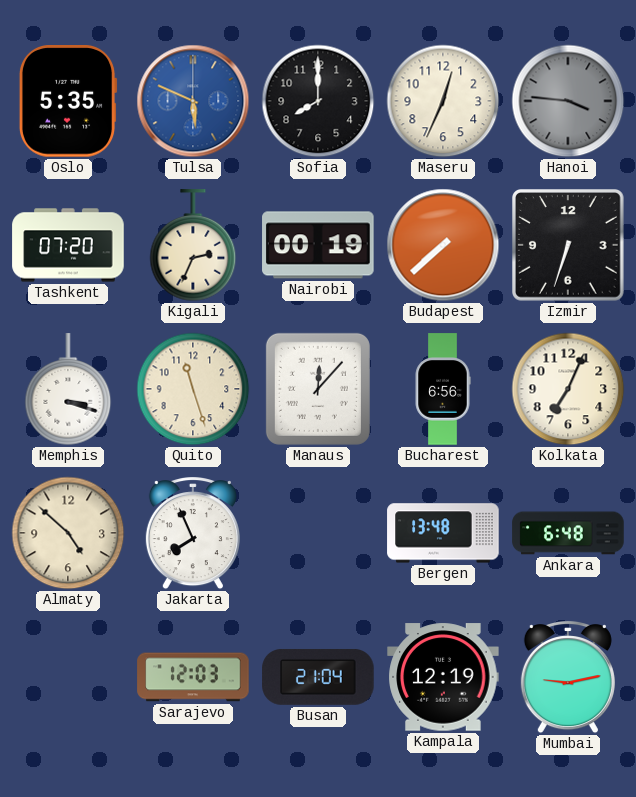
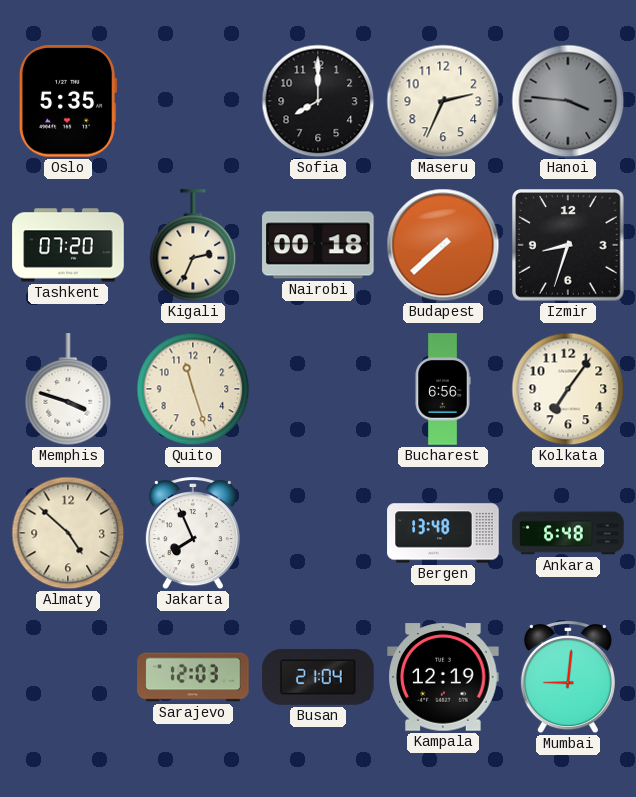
Tulsa: 5:49 -> none
Maseru: 12:34 -> 2:34
Nairobi: 00:19 -> 00:18
Izmir: 6:33 -> 8:33
Memphis: 3:18 -> 3:48
Manaus: 12:07 -> none
Kolkata: 7:04 -> 7:06
Mumbai: 9:13 -> 9:01
